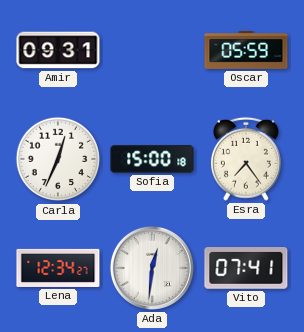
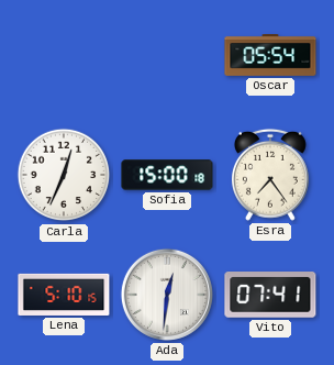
Amir: 09:31 -> none
Oscar: 05:59 -> 05:54
Lena: 12:34 -> 5:10
